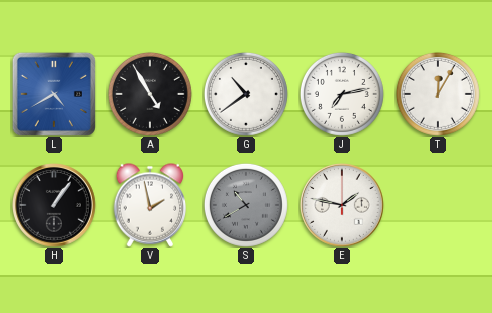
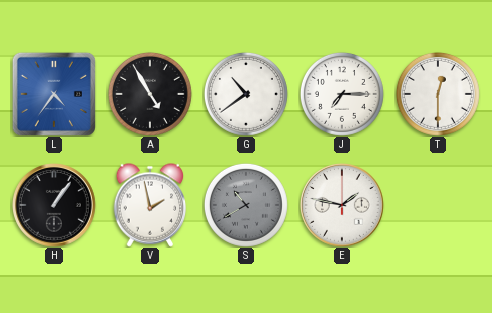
L: 4:40 -> 4:36
J: 7:13 -> 7:15
T: 12:05 -> 12:30
